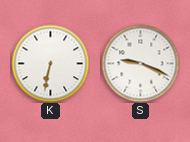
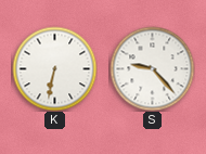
S: 9:19 -> 9:23
